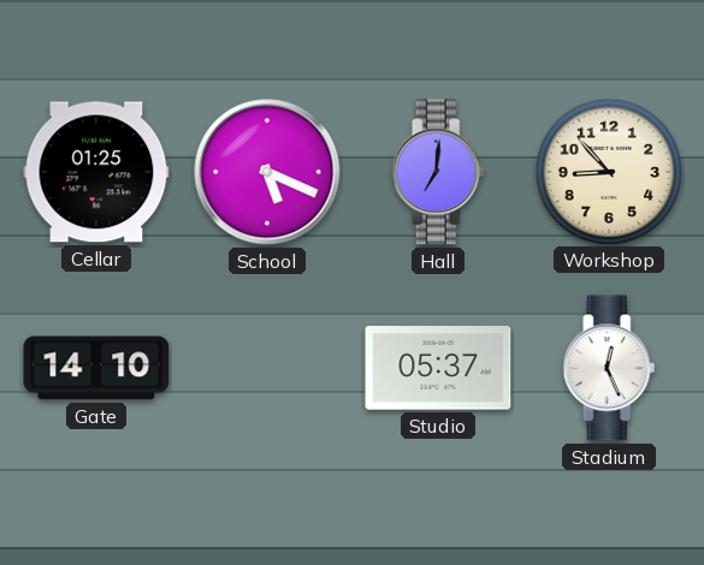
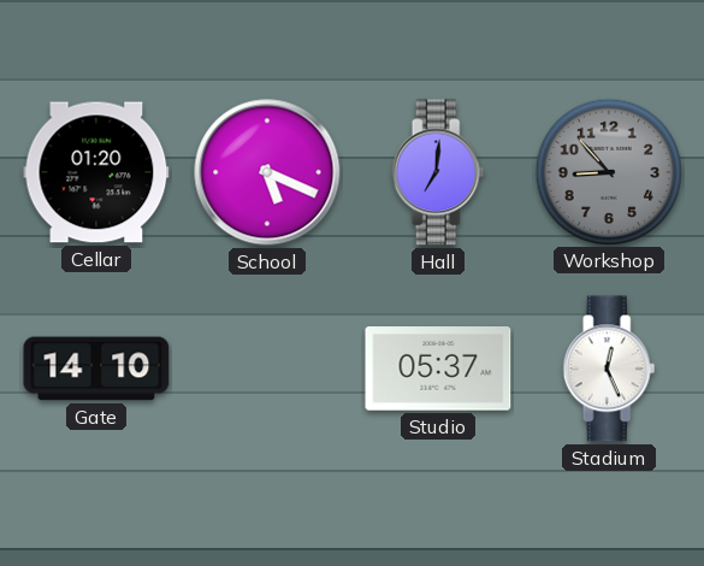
Cellar: 01:25 -> 01:20
Workshop dial: cream -> grey
